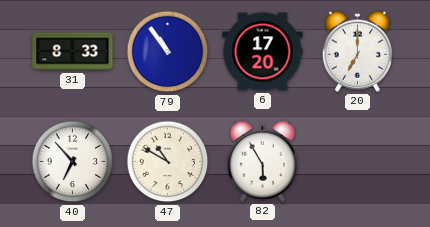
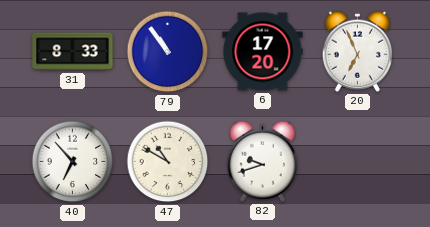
20: 7:00 -> 6:56
82: 5:55 -> 9:42
